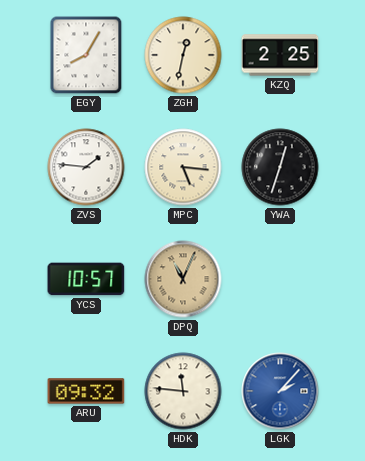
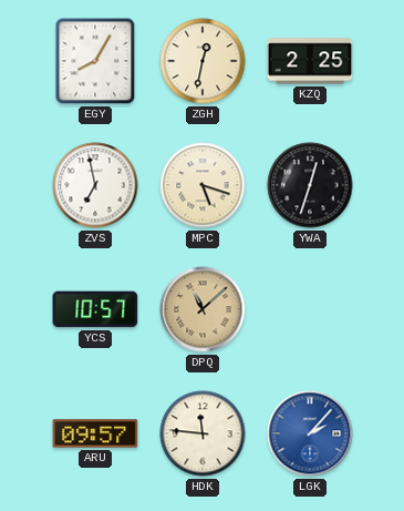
ZVS: 1:46 -> 6:58
MPC: 5:16 -> 5:18
DPQ: 11:04 -> 11:08
ARU: 09:32 -> 09:57
